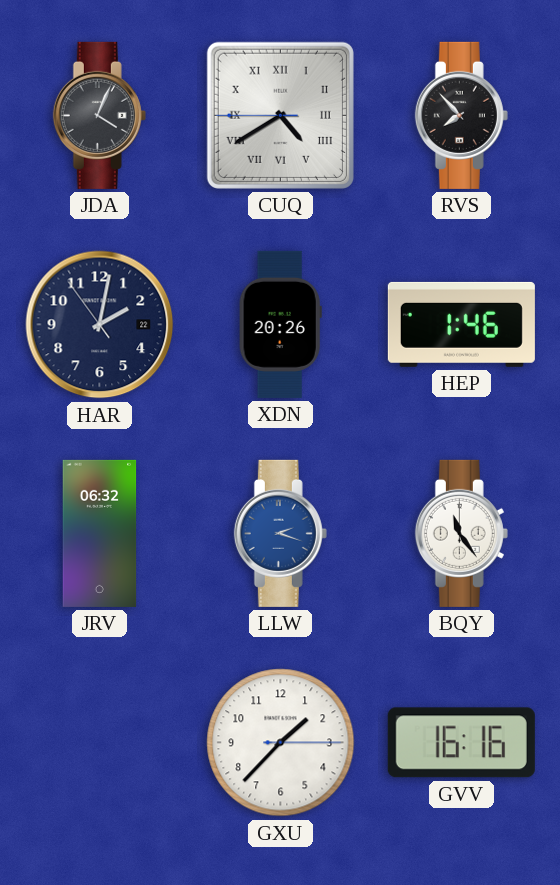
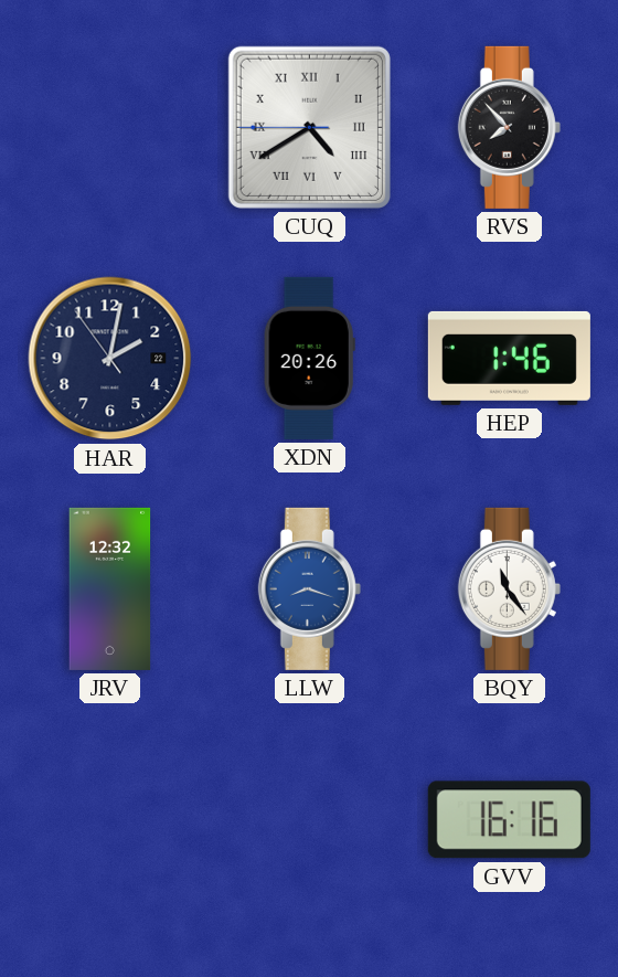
JDA: 4:04 -> none
JRV: 06:32 -> 12:32
LLW: 2:18 -> 8:18
GXU: 1:37 -> none
